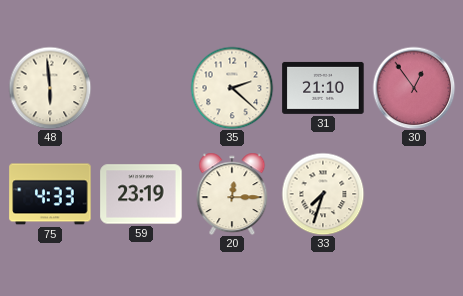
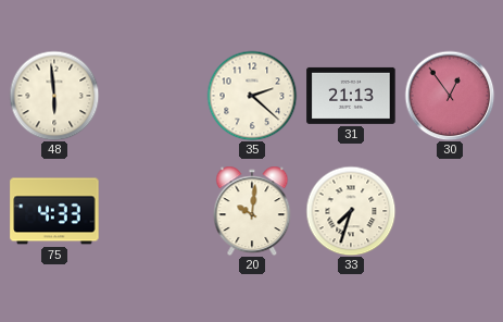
31: 21:10 -> 21:13
59: 23:19 -> none
20: 12:15 -> 10:01
